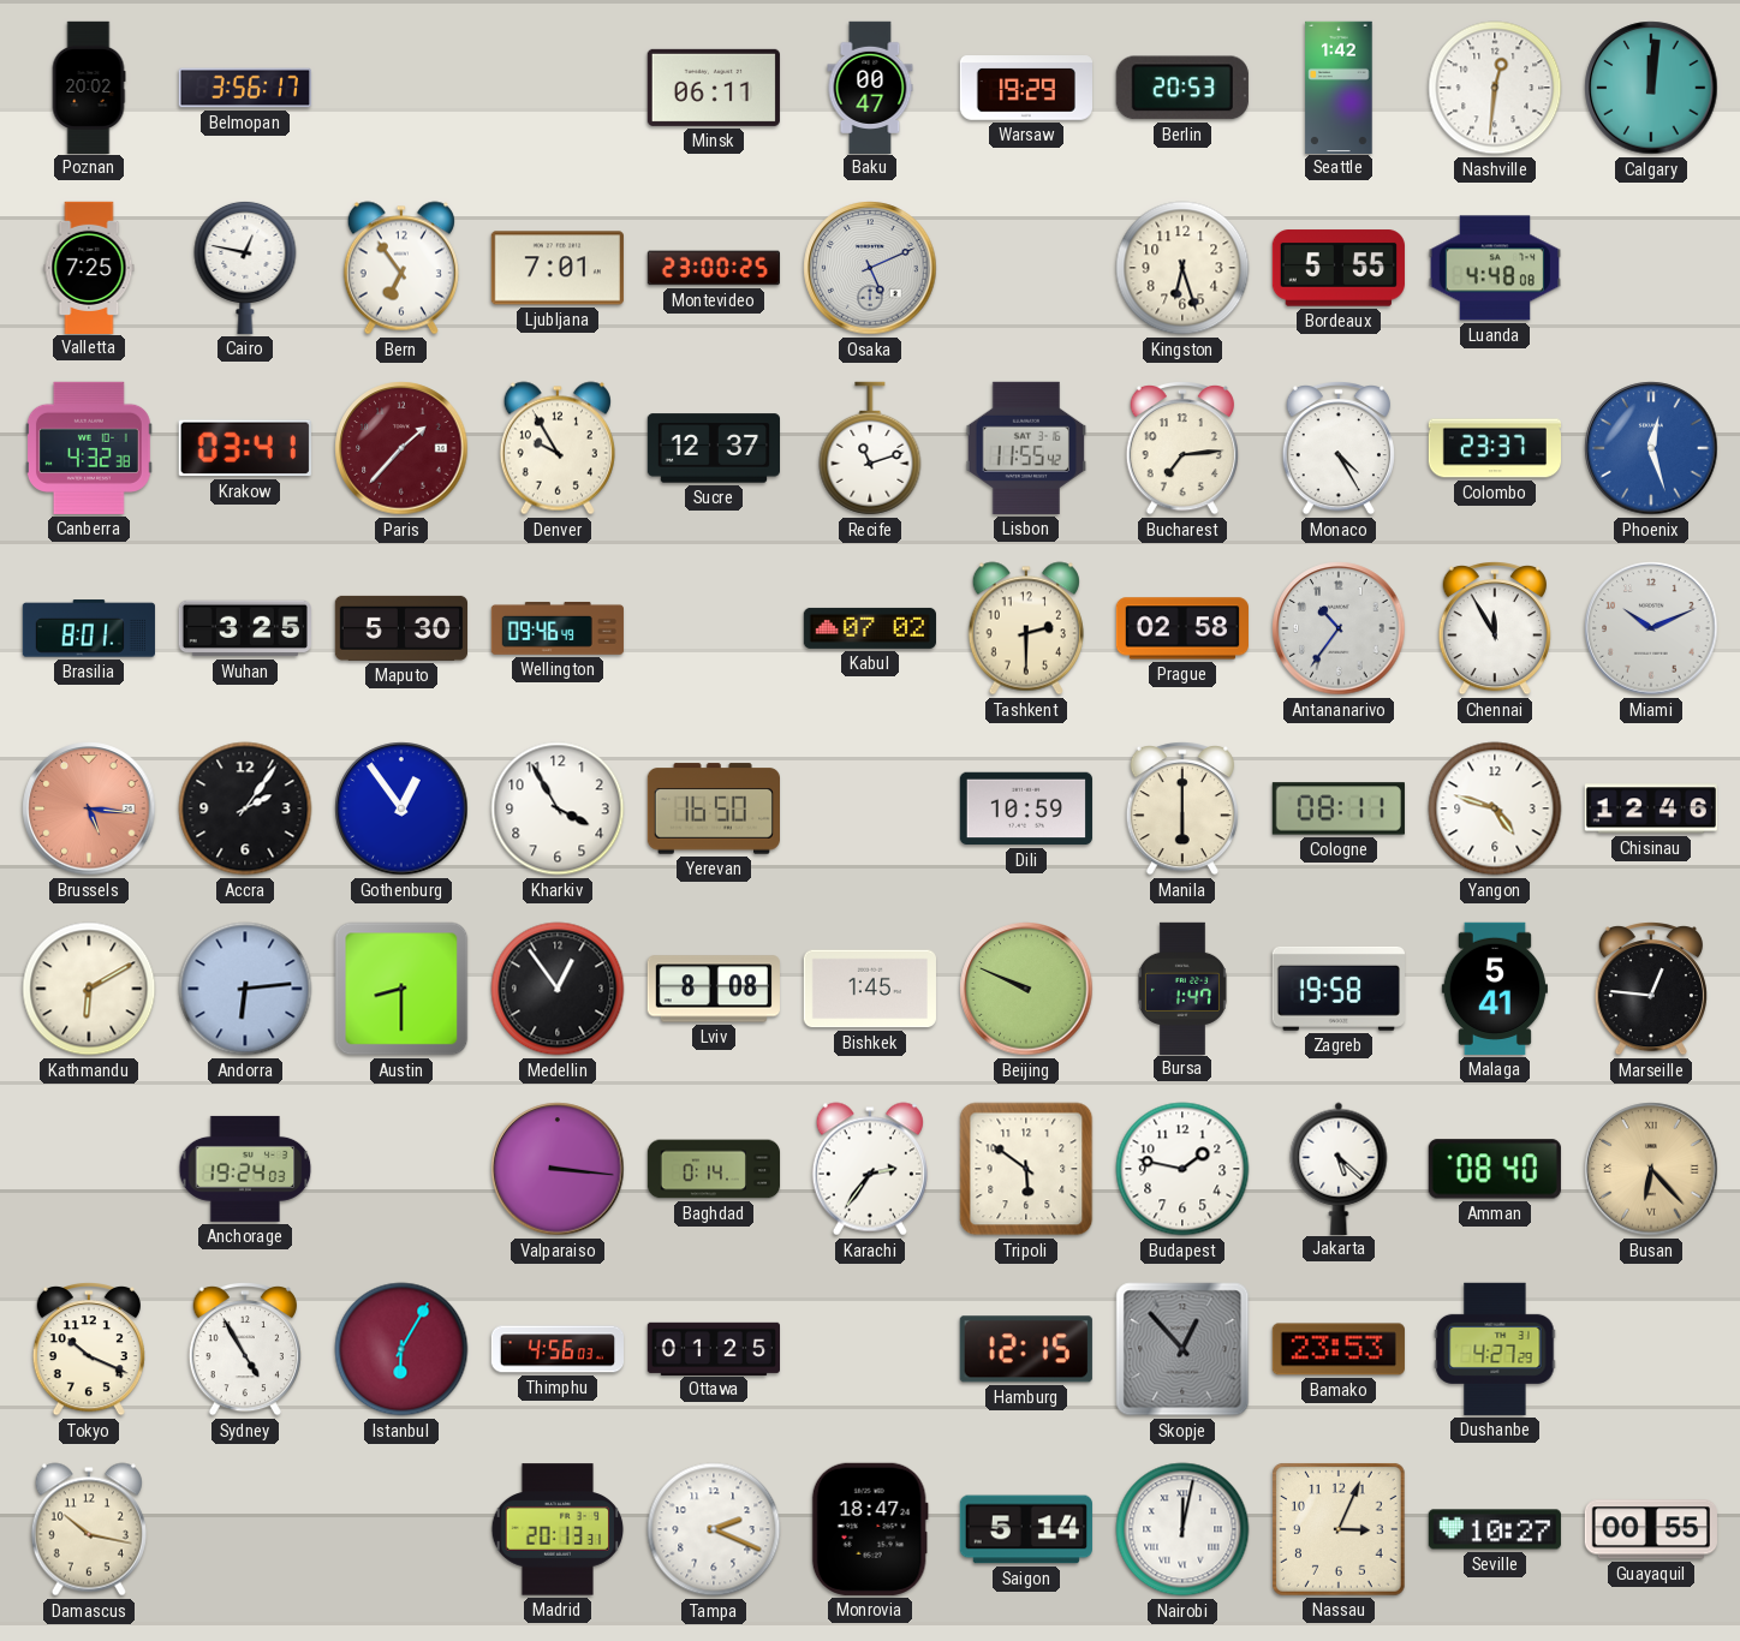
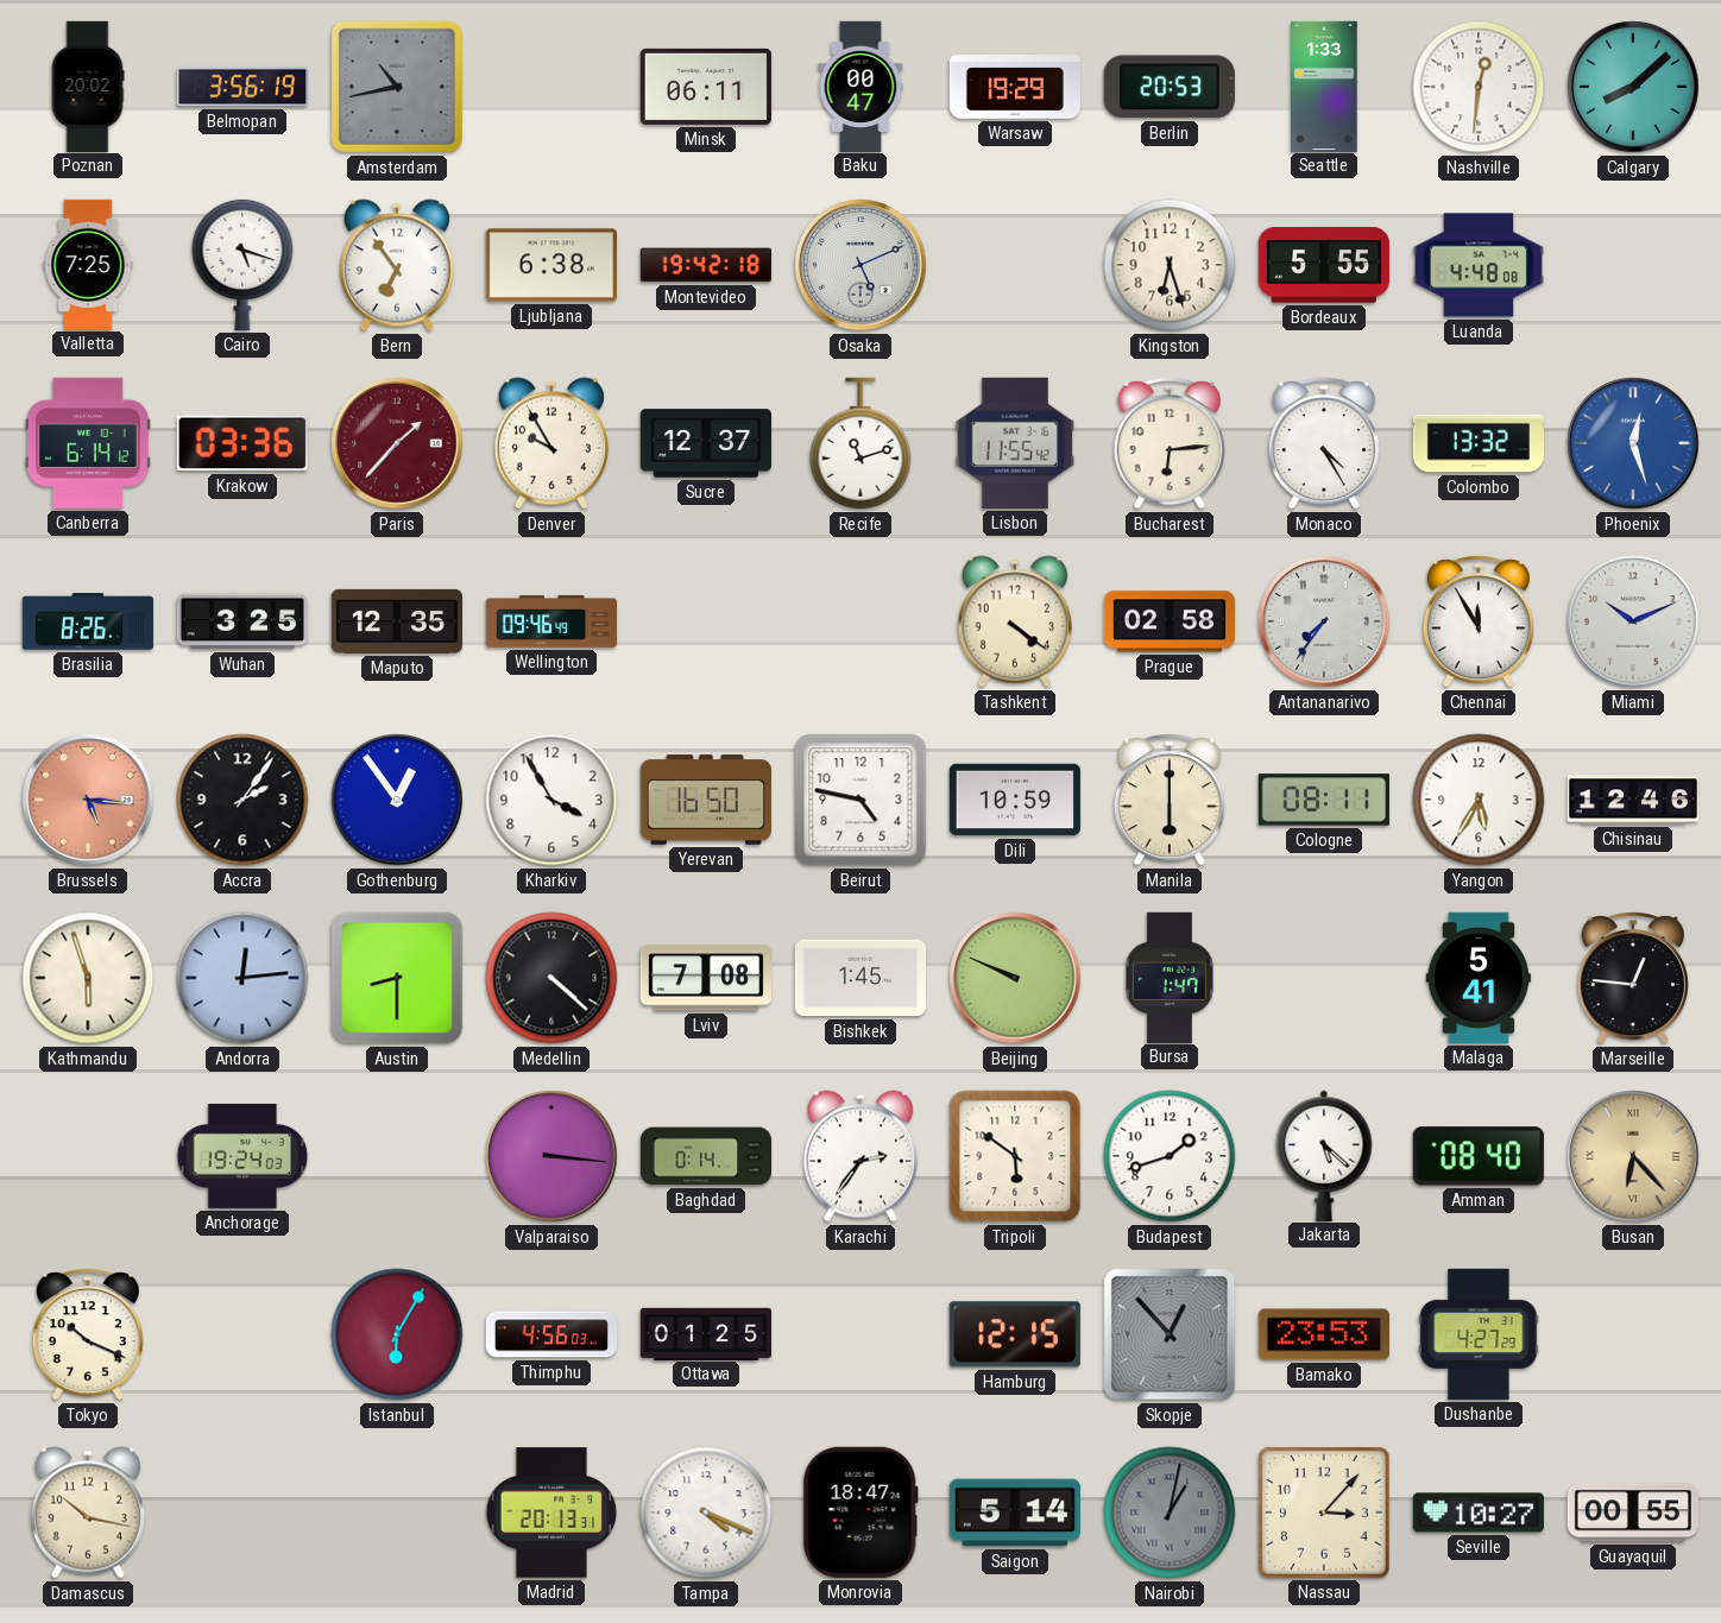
Belmopan: 3:56:17 -> 3:56:19
Amsterdam: none -> 10:43
Seattle: 1:42 -> 1:33
Calgary: 12:01 -> 8:08
Cairo: 12:47 -> 5:18
Ljubljana: 7:01 -> 6:38
Montevideo: 23:00 -> 19:42
Canberra: 4:32 -> 6:14
Krakow: 03:41 -> 03:36
Bucharest: 7:14 -> 6:14
Colombo: 23:37 -> 13:32
Brasilia: 8:01 -> 8:26
Maputo: 5:30 -> 12:35
Kabul: 07:02 -> none
Tashkent: 2:30 -> 4:21
Antananarivo: 10:36 -> 7:36
Beirut: none -> 4:47
Yangon: 4:48 -> 5:35
Kathmandu: 6:10 -> 5:57
Andorra: 6:14 -> 12:14
Medellin: 12:54 -> 4:22
Lviv: 8:08 -> 7:08
Zagreb: 19:58 -> none
Budapest: 1:47 -> 1:42
Sydney: 4:55 -> none
Tampa: 2:19 -> 4:19
Nairobi: 12:02 -> 1:02
Nairobi dial: white -> grey
Nassau: 3:04 -> 3:07
